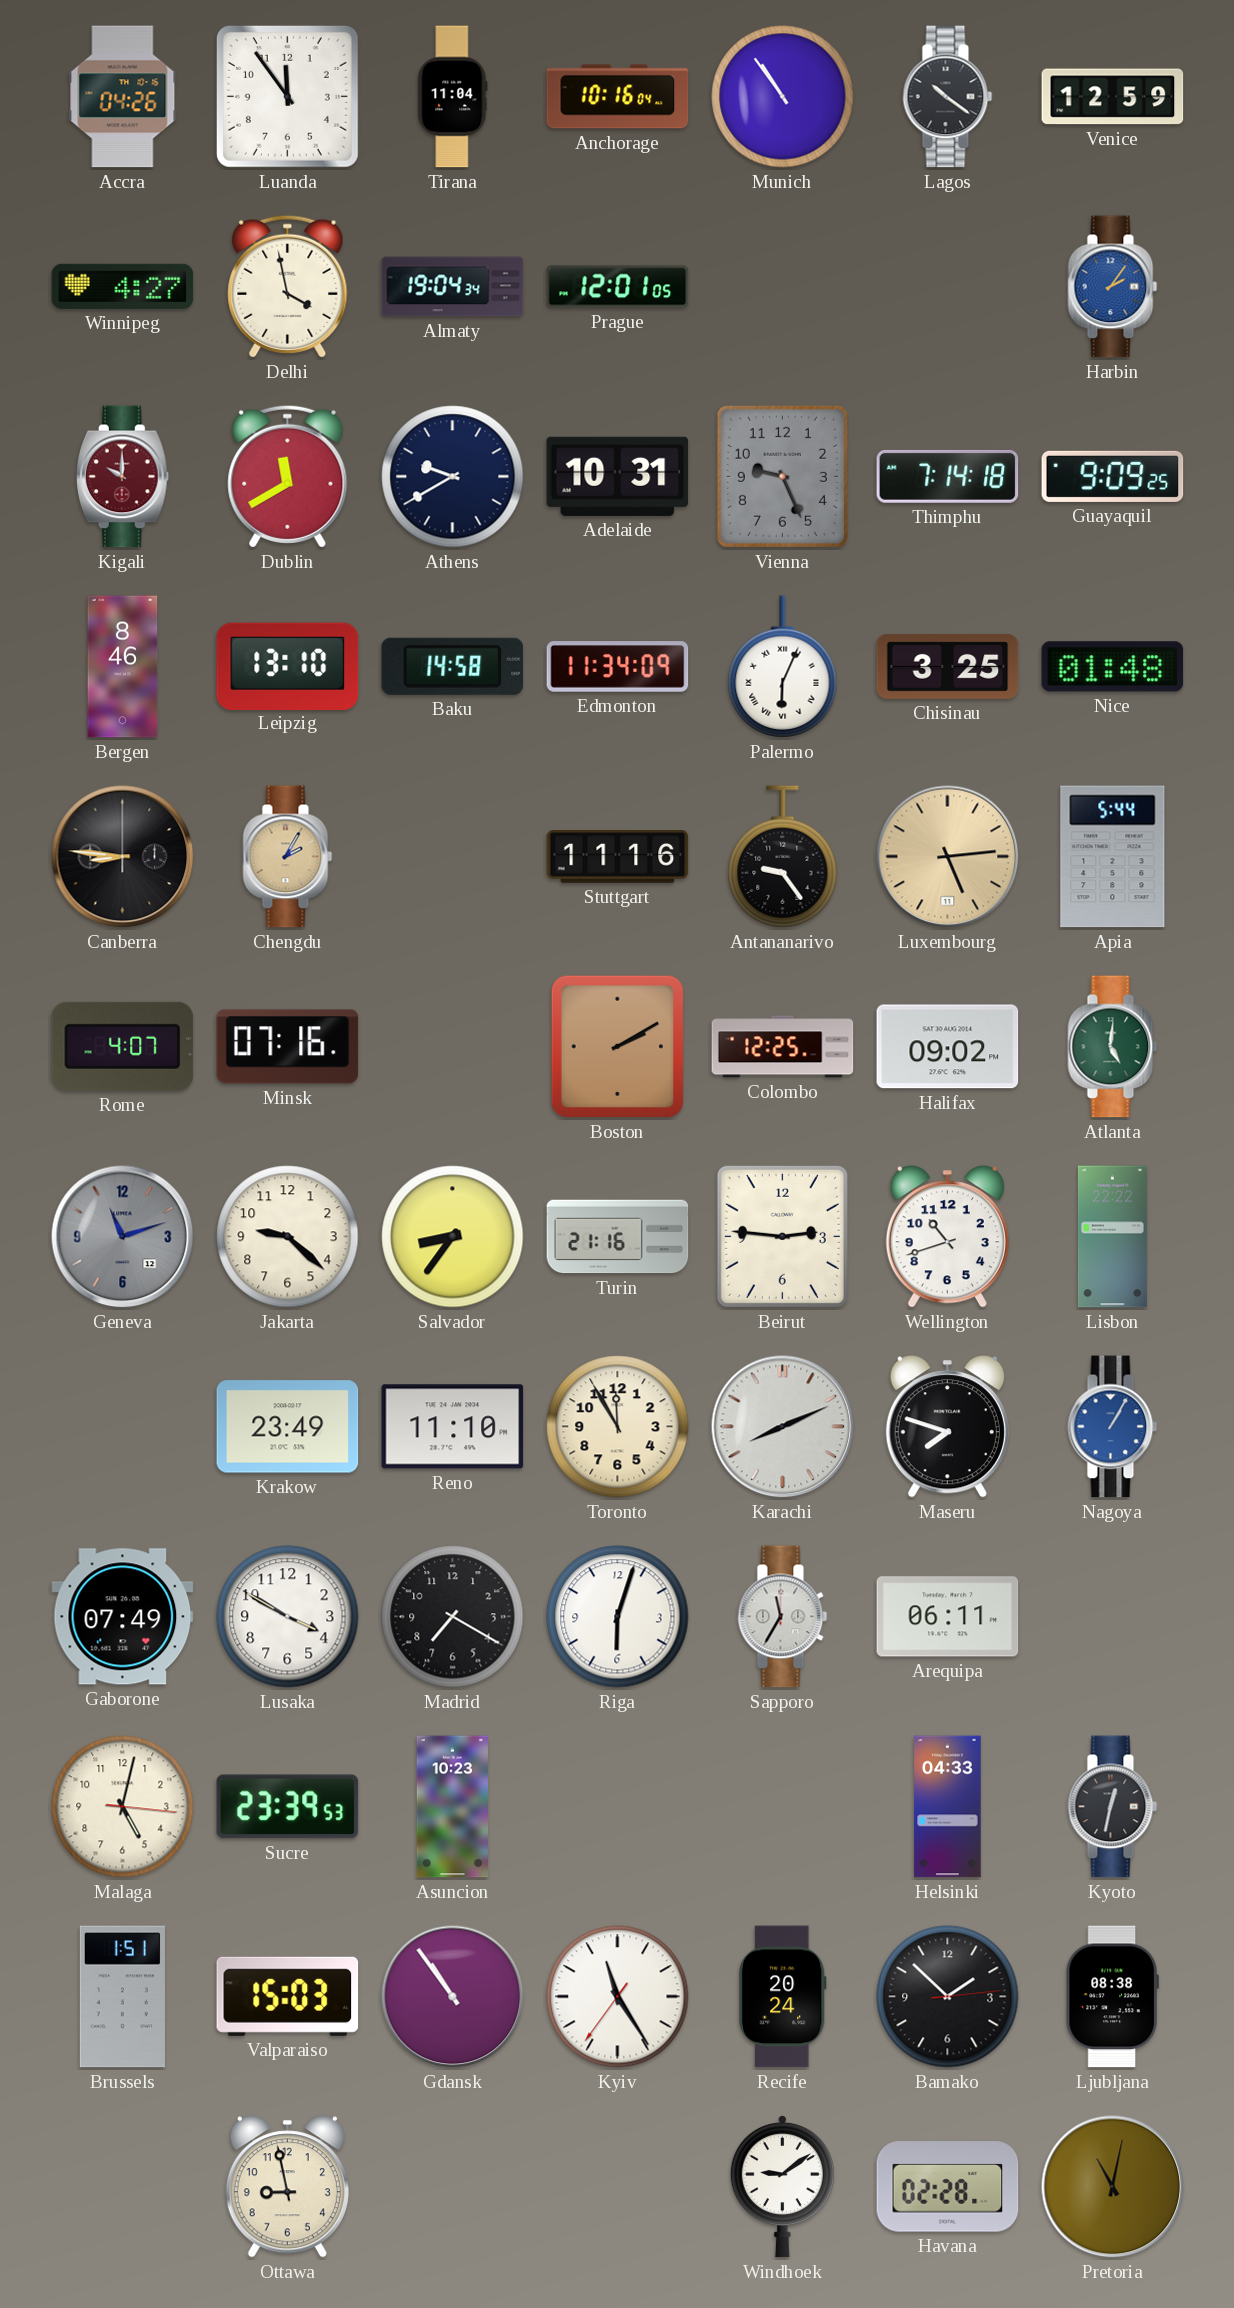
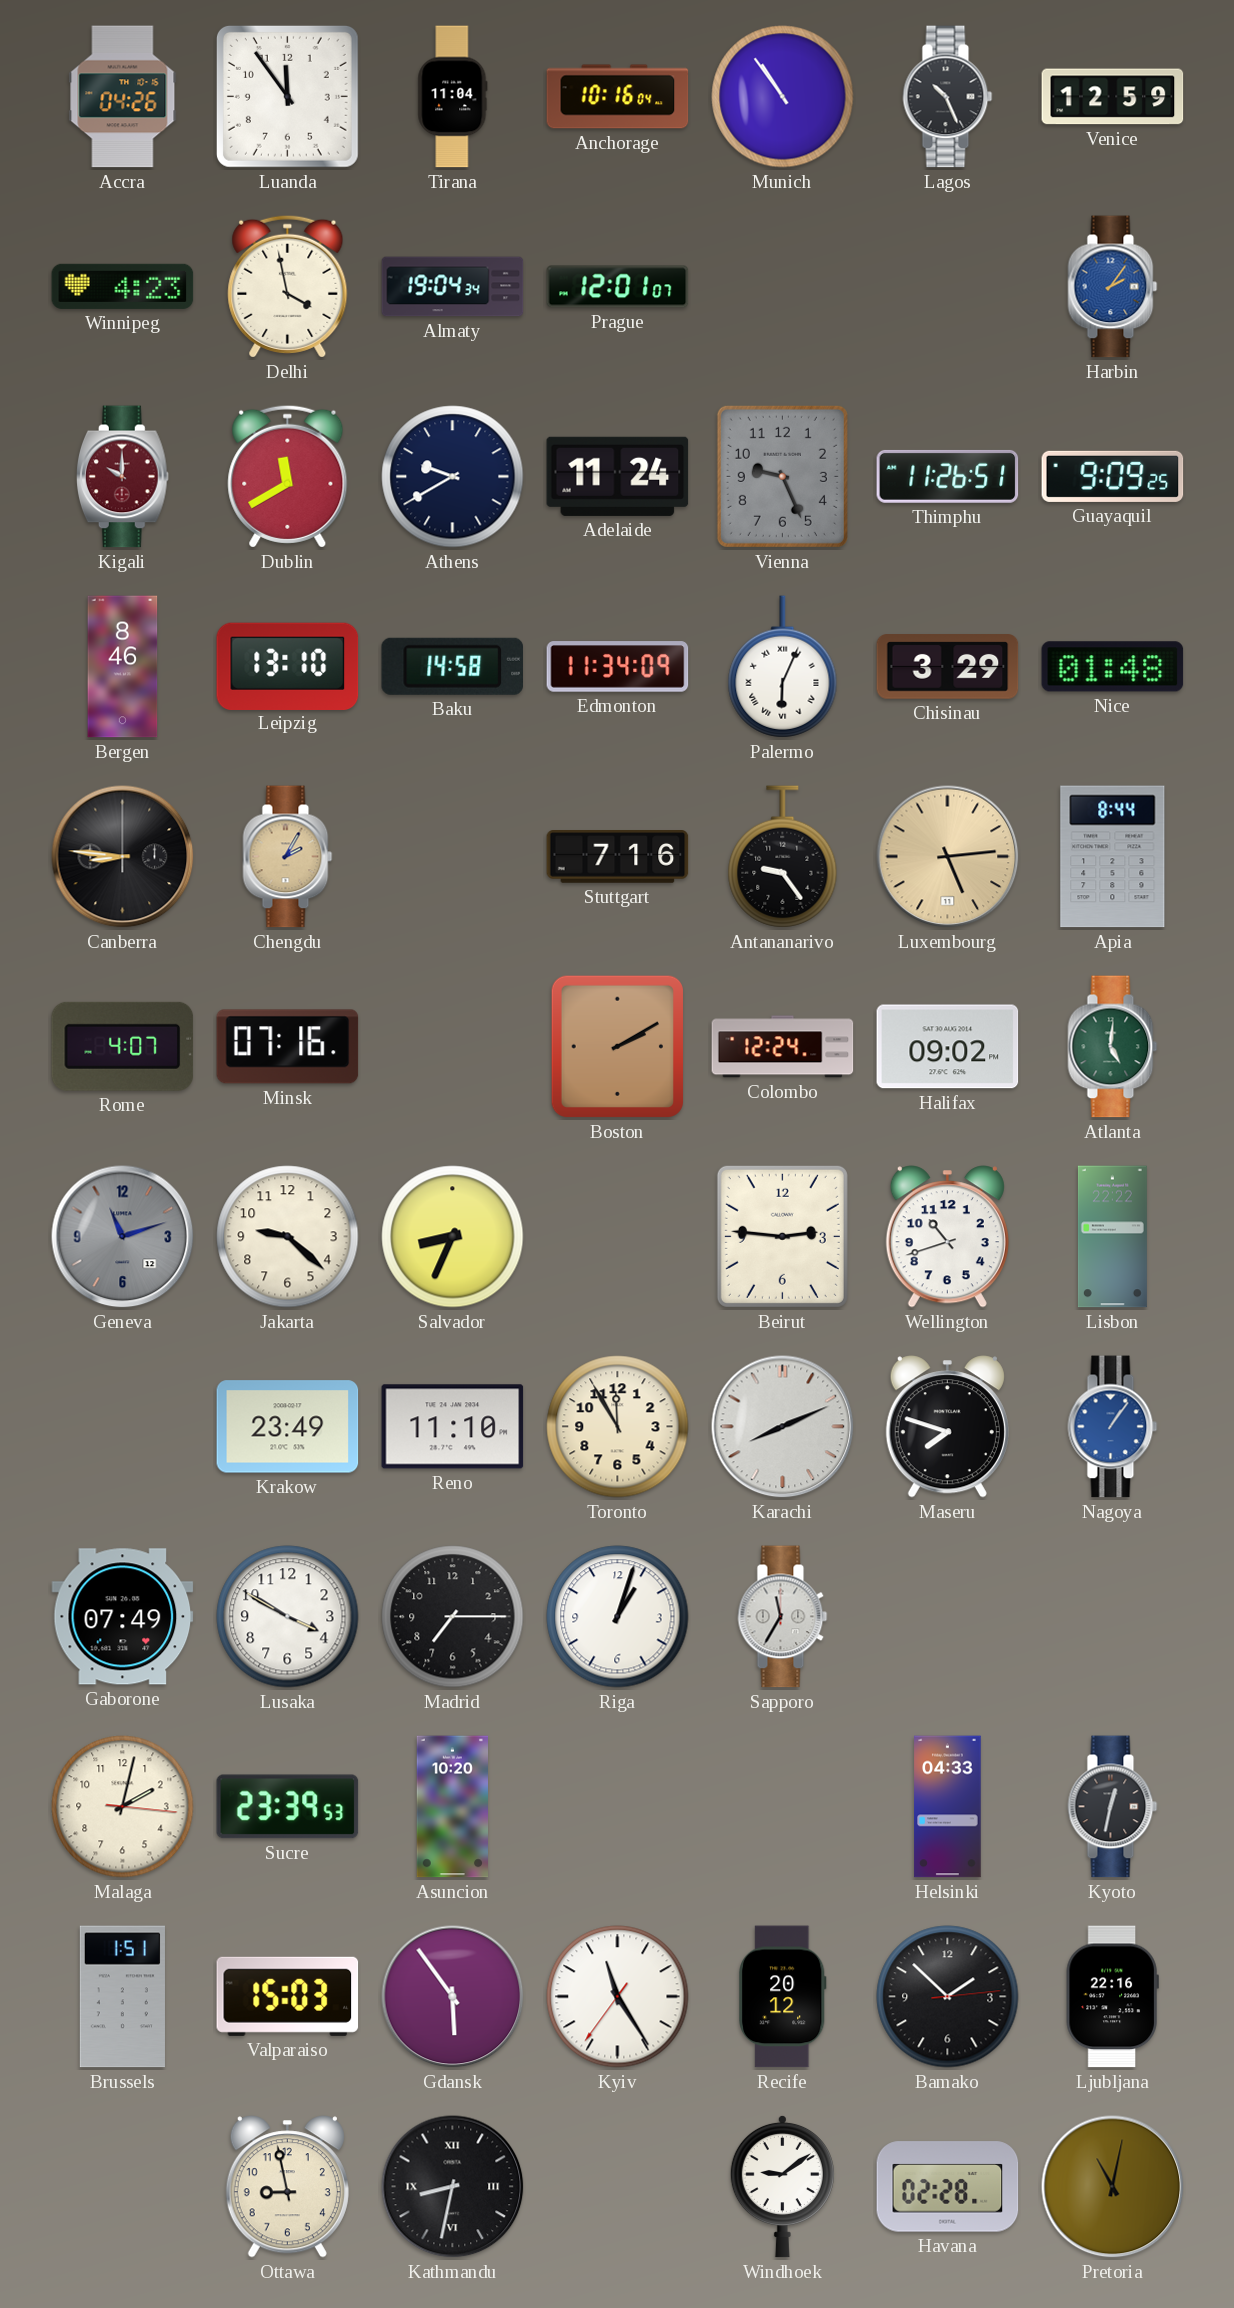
Lagos: 10:21 -> 10:26
Winnipeg: 4:27 -> 4:23
Prague: 12:01:05 -> 12:01:07
Adelaide: 10:31 -> 11:24
Thimphu: 7:14 -> 11:26
Chisinau: 3:25 -> 3:29
Stuttgart: 11:16 -> 7:16
Apia: 5:44 -> 8:44
Colombo: 12:25 -> 12:24
Salvador: 8:36 -> 8:34
Turin: 21:16 -> none
Nagoya: 1:05 -> 1:06
Madrid: 7:20 -> 7:15
Riga: 6:03 -> 1:03
Arequipa: 06:11 -> none
Malaga: 5:02 -> 2:02
Asuncion: 10:23 -> 10:20
Gdansk: 10:54 -> 5:54
Recife: 20:24 -> 20:12
Ljubljana: 08:38 -> 22:16
Kathmandu: none -> 8:32
